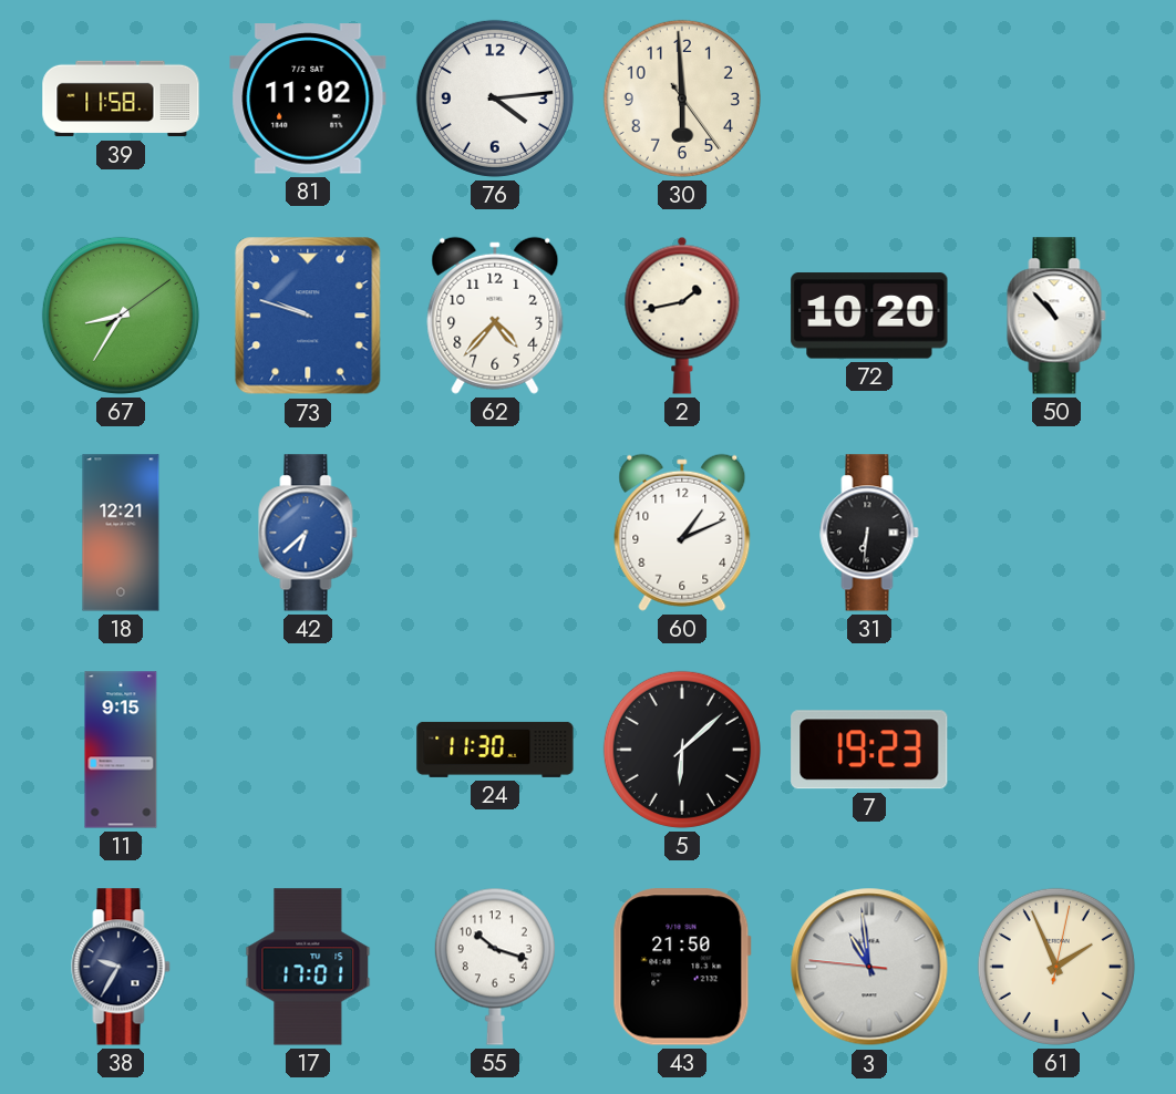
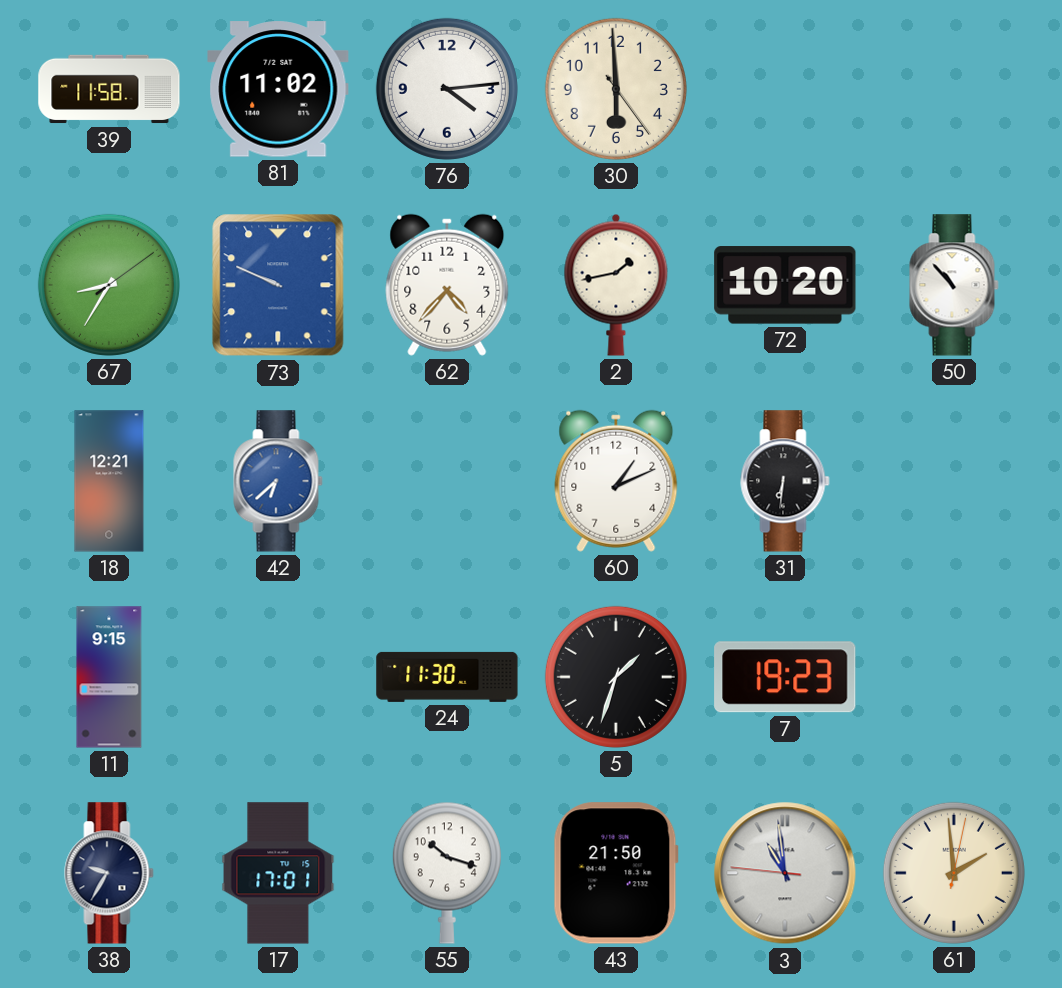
73: 9:48 -> 9:49
5: 6:08 -> 1:33
61: 1:56 -> 1:59
